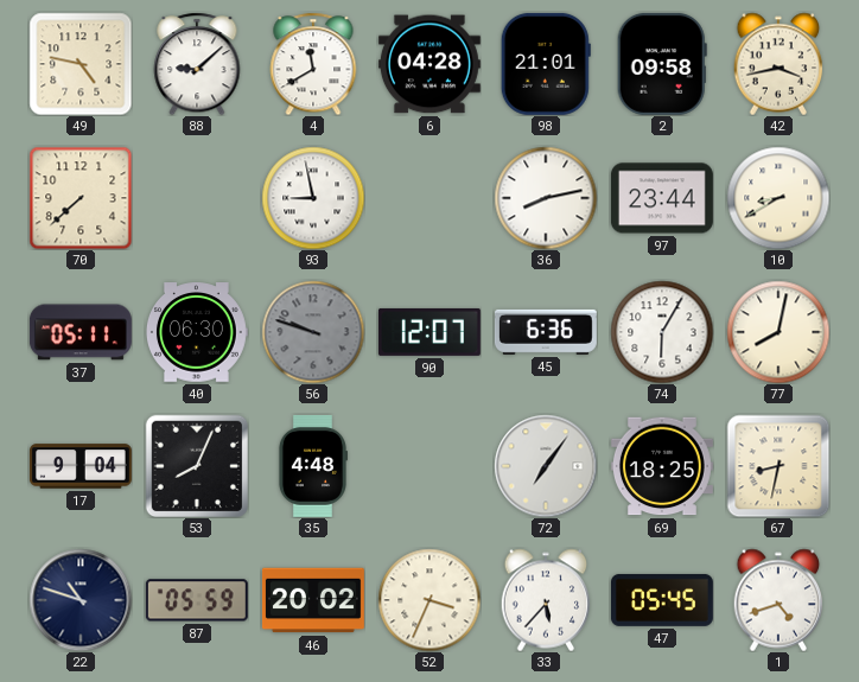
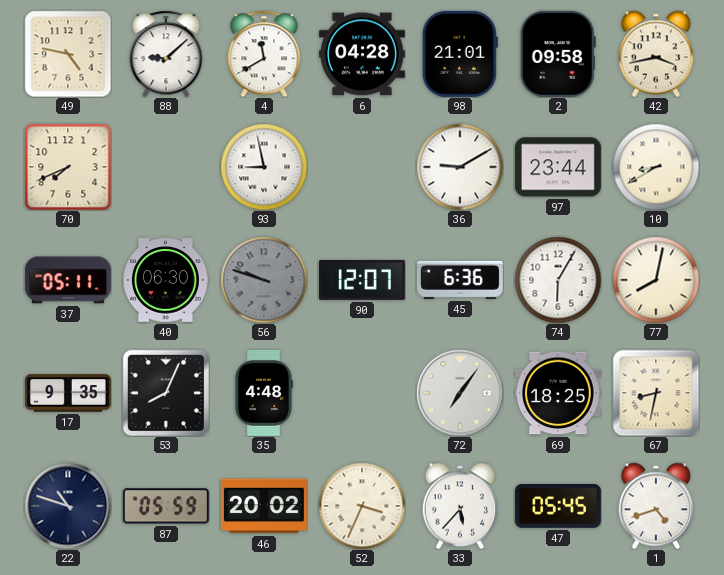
70: 7:38 -> 7:41
36: 8:13 -> 9:10
17: 9:04 -> 9:35
